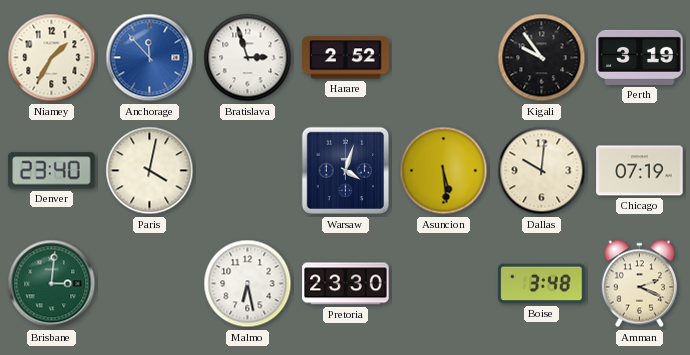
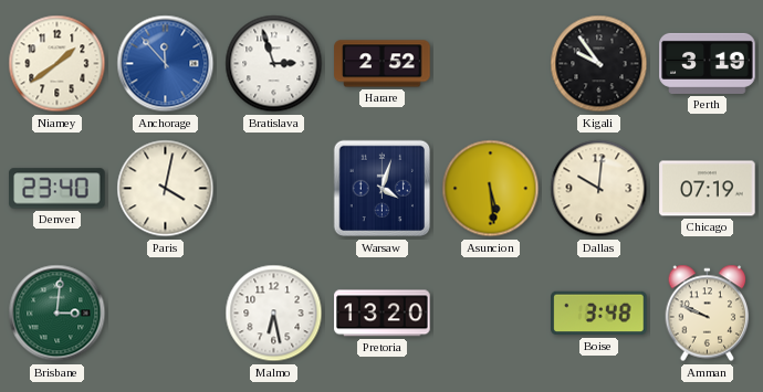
Niamey: 1:35 -> 1:39
Pretoria: 23:30 -> 13:20
Amman: 2:19 -> 9:49
